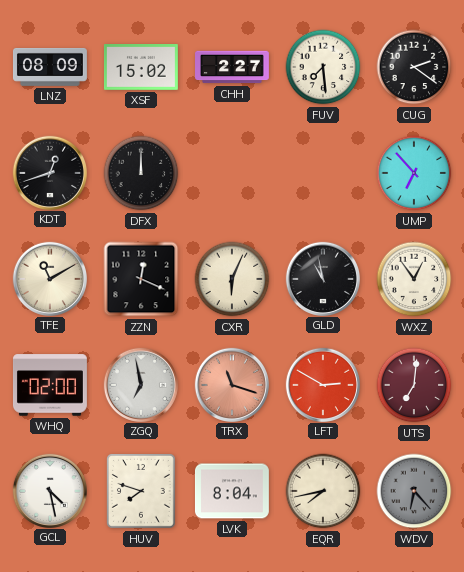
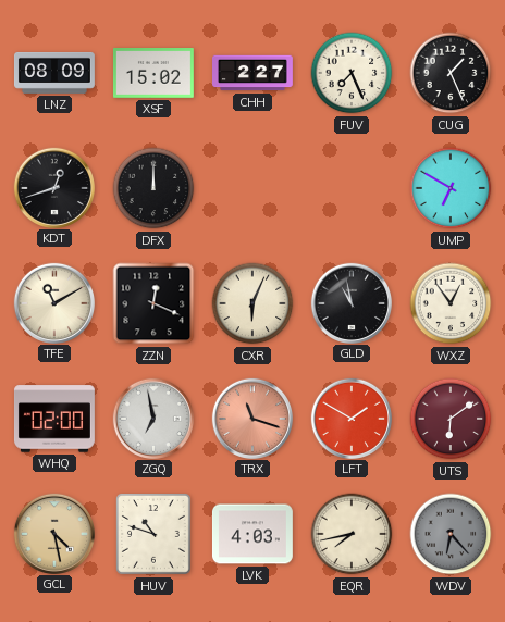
FUV: 7:29 -> 7:26
CUG: 2:21 -> 1:26
UMP: 6:53 -> 6:50
LFT: 2:50 -> 1:50
UTS: 7:01 -> 6:09
GCL dial: white -> champagne
HUV: 7:48 -> 10:48
LVK: 8:04 -> 4:03
